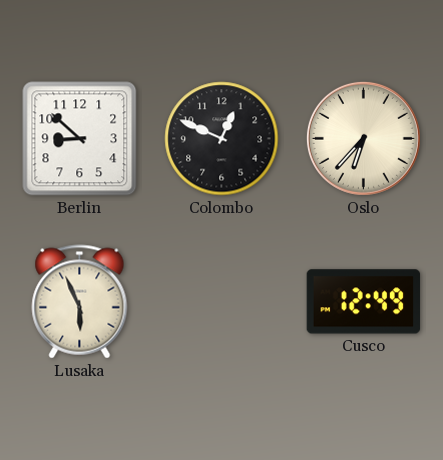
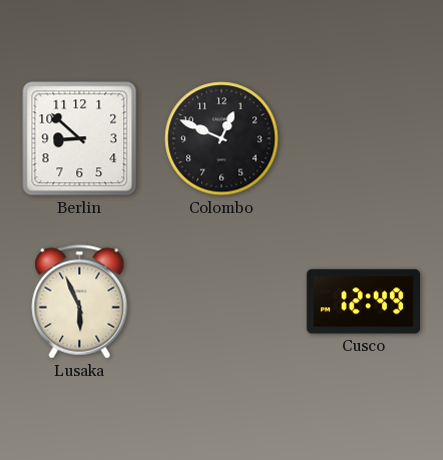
Oslo: 6:37 -> none
